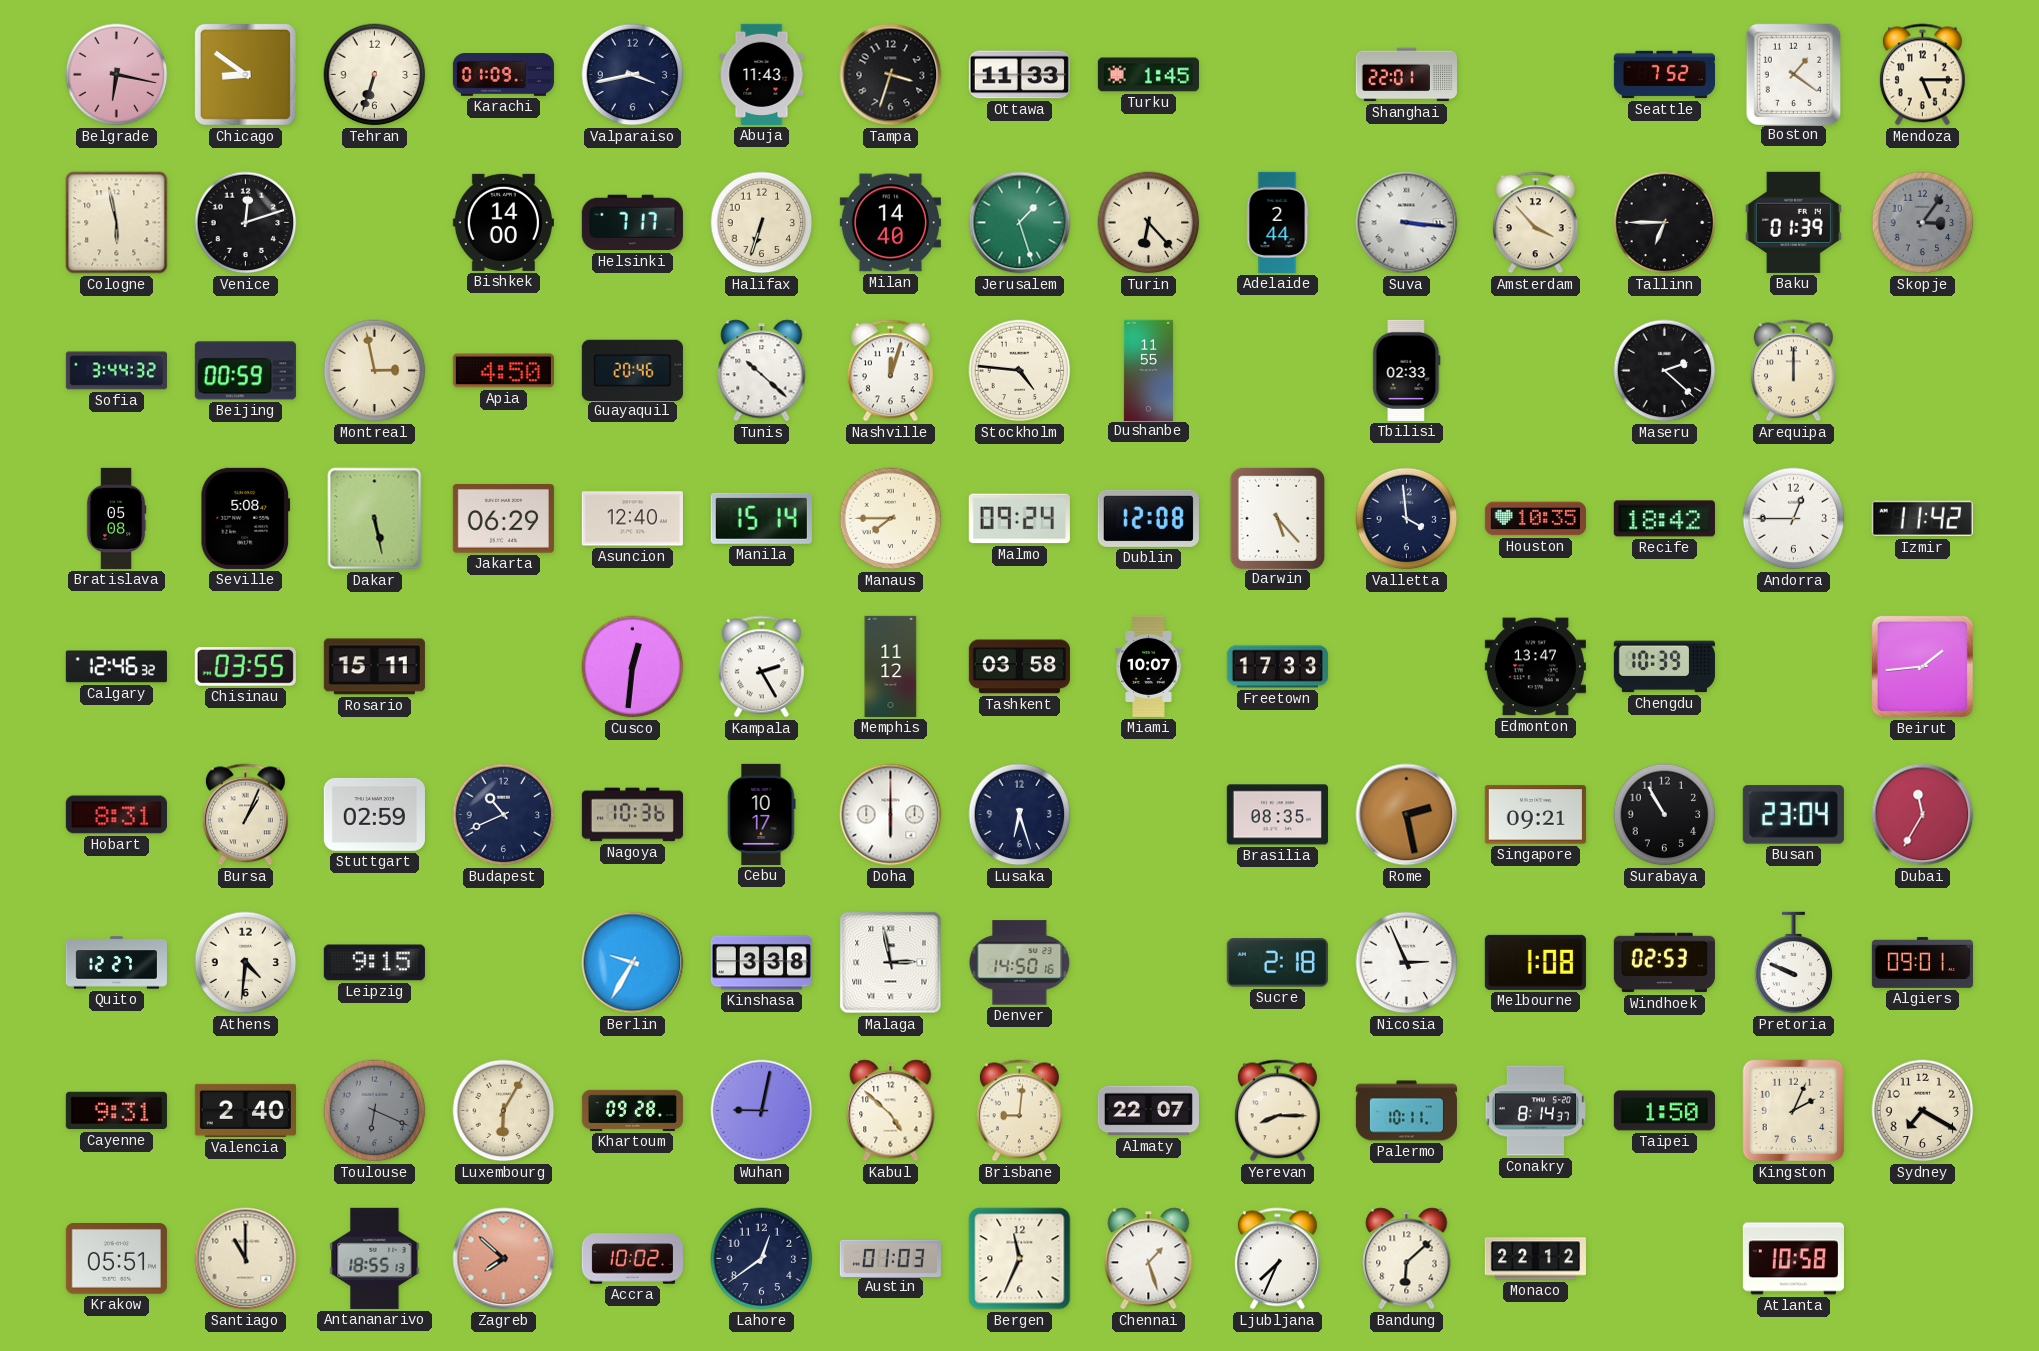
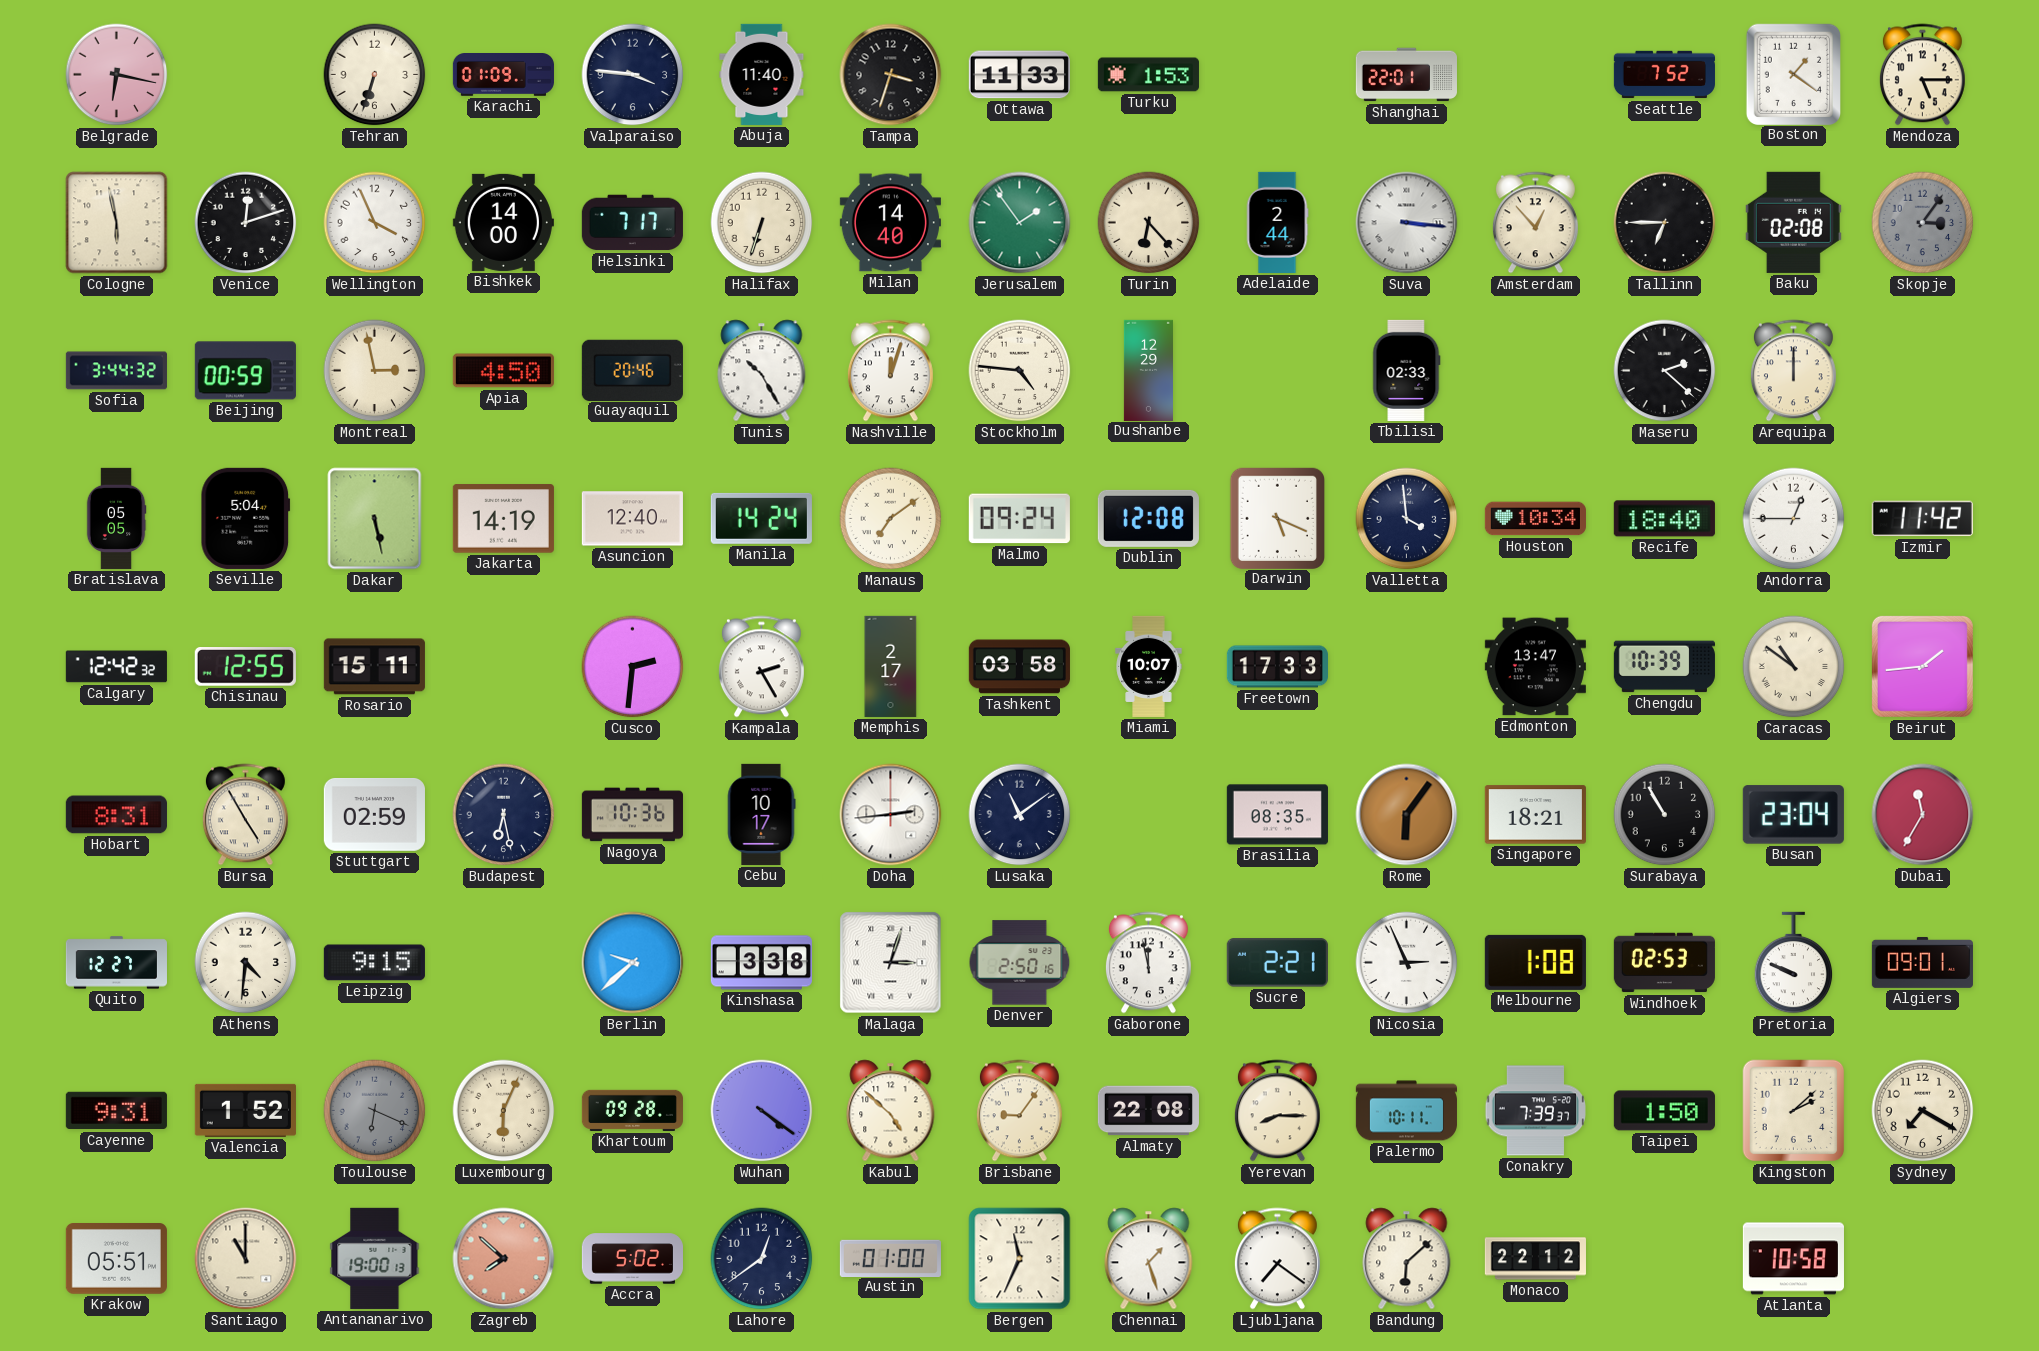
Chicago: 8:51 -> none
Valparaiso: 3:43 -> 3:46
Abuja: 11:43 -> 11:40
Turku: 1:45 -> 1:53
Wellington: none -> 3:56
Jerusalem: 1:27 -> 1:54
Amsterdam: 3:53 -> 12:53
Baku: 01:39 -> 02:08
Tunis: 10:22 -> 10:25
Dushanbe: 11:55 -> 12:29
Bratislava: 05:08 -> 05:05
Seville: 5:08 -> 5:04
Jakarta: 06:29 -> 14:19
Manila: 15:14 -> 14:24
Manaus: 7:45 -> 7:09
Darwin: 5:23 -> 5:19
Houston: 10:35 -> 10:34
Recife: 18:42 -> 18:40
Calgary: 12:46 -> 12:42
Chisinau: 03:55 -> 12:55
Cusco: 12:31 -> 2:31
Memphis: 11:12 -> 2:17
Caracas: none -> 10:51
Bursa: 1:04 -> 4:55
Budapest: 10:41 -> 6:28
Doha: 6:00 -> 2:44
Lusaka: 6:27 -> 11:09
Rome: 2:28 -> 6:06
Singapore: 09:21 -> 18:21
Berlin: 9:35 -> 9:38
Malaga: 2:58 -> 3:03
Denver: 14:50 -> 2:50
Gaborone: none -> 11:58
Sucre: 2:18 -> 2:21
Valencia: 2:40 -> 1:52
Luxembourg: 6:05 -> 6:04
Wuhan: 9:02 -> 4:21
Brisbane: 9:01 -> 9:06
Almaty: 22:07 -> 22:08
Conakry: 8:14 -> 7:39
Kingston: 2:04 -> 2:08
Antananarivo: 18:55 -> 19:00
Accra: 10:02 -> 5:02
Austin: 01:03 -> 01:00
Ljubljana: 7:34 -> 7:21
